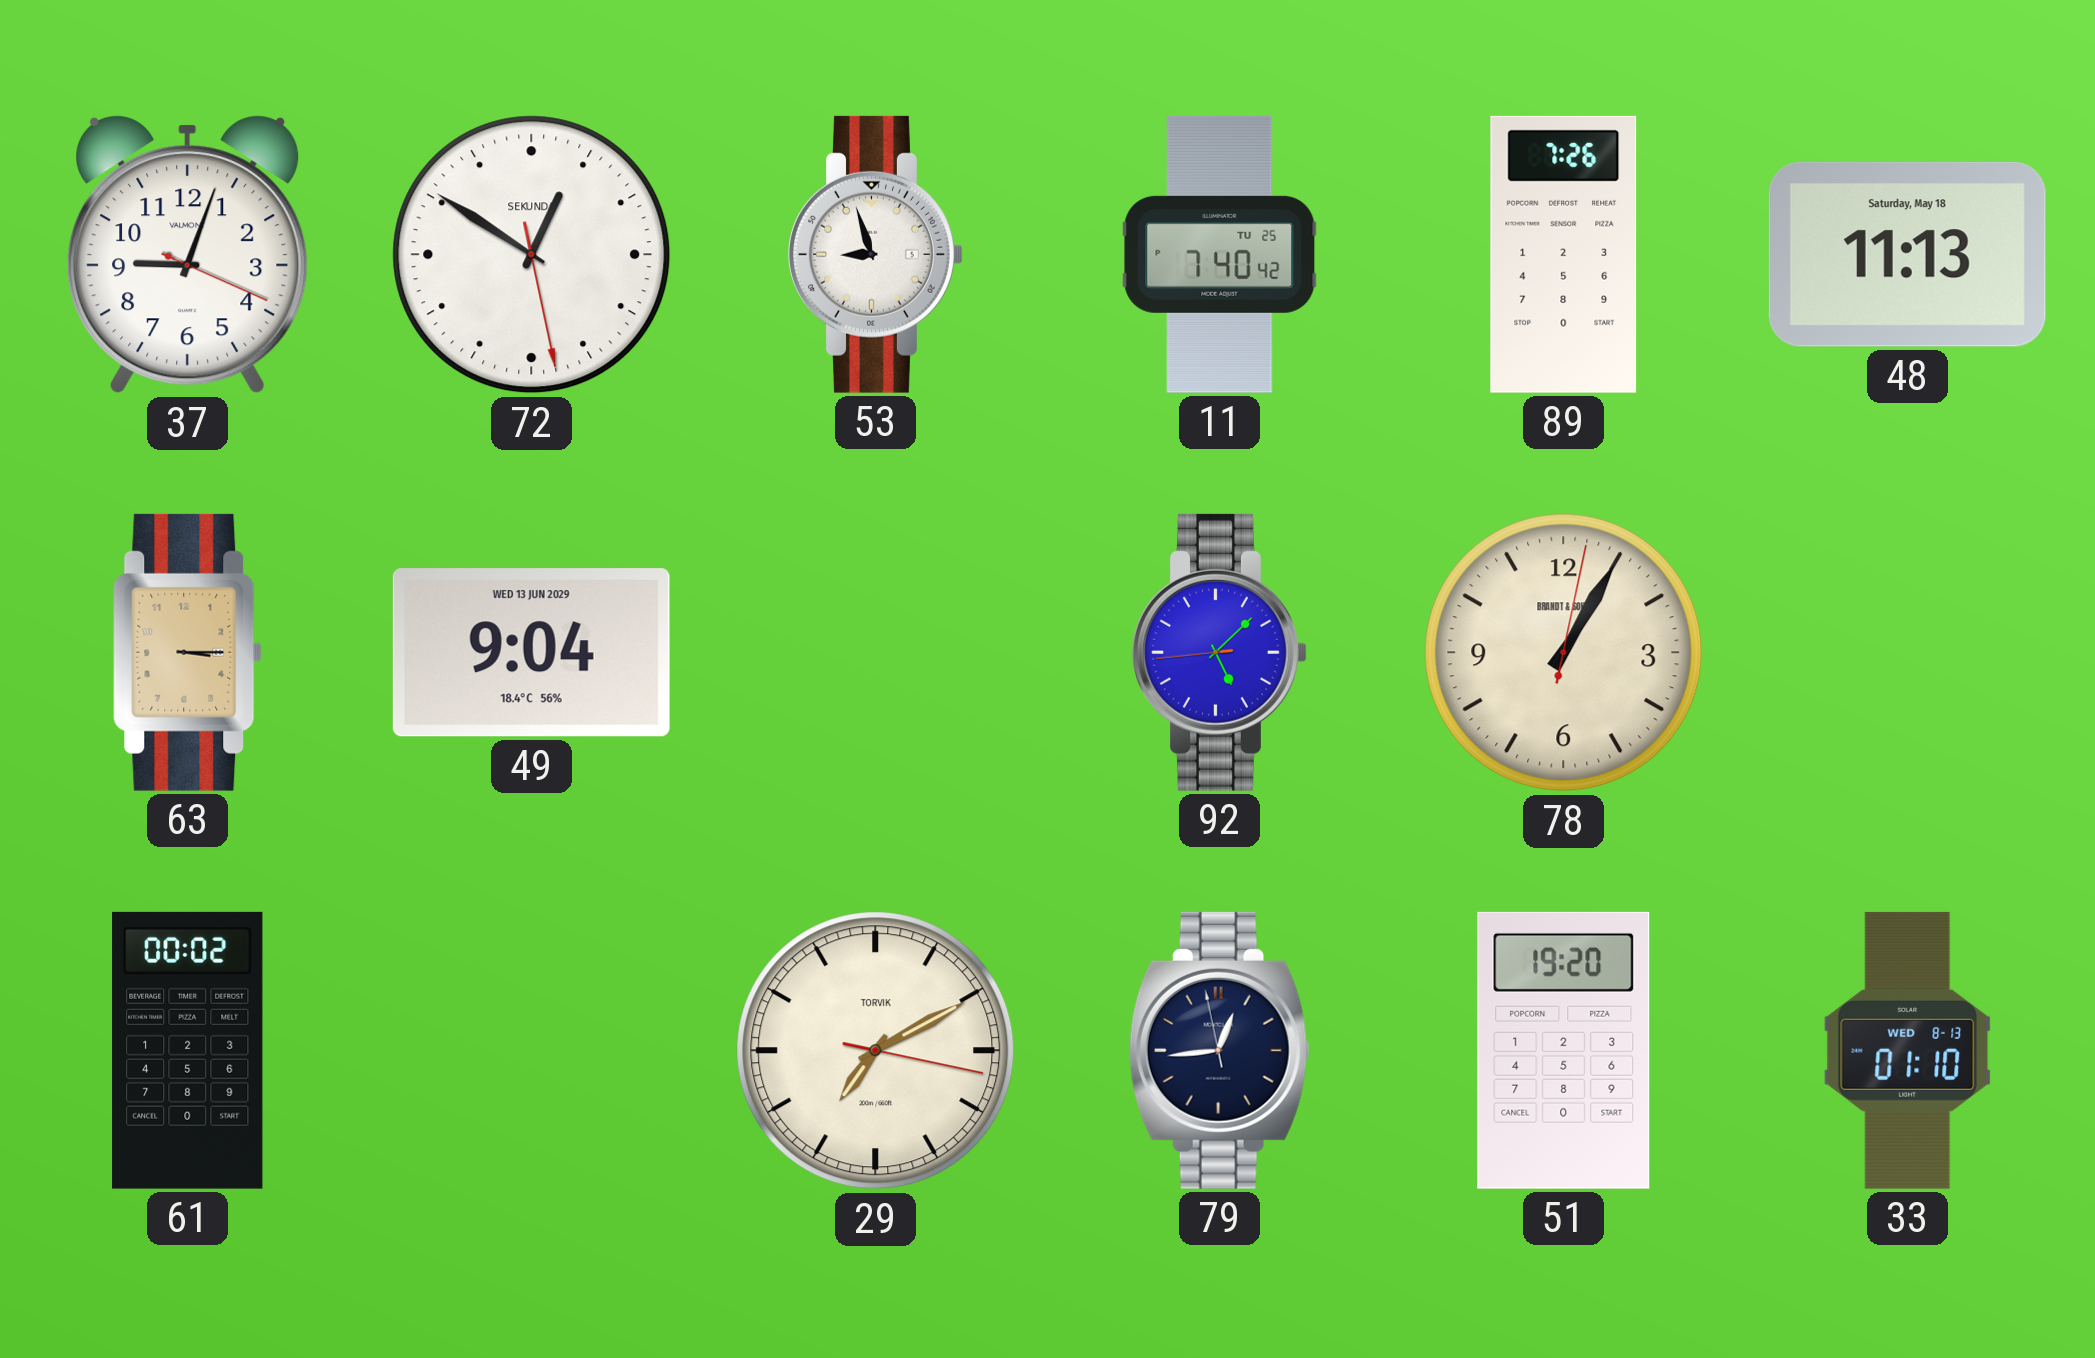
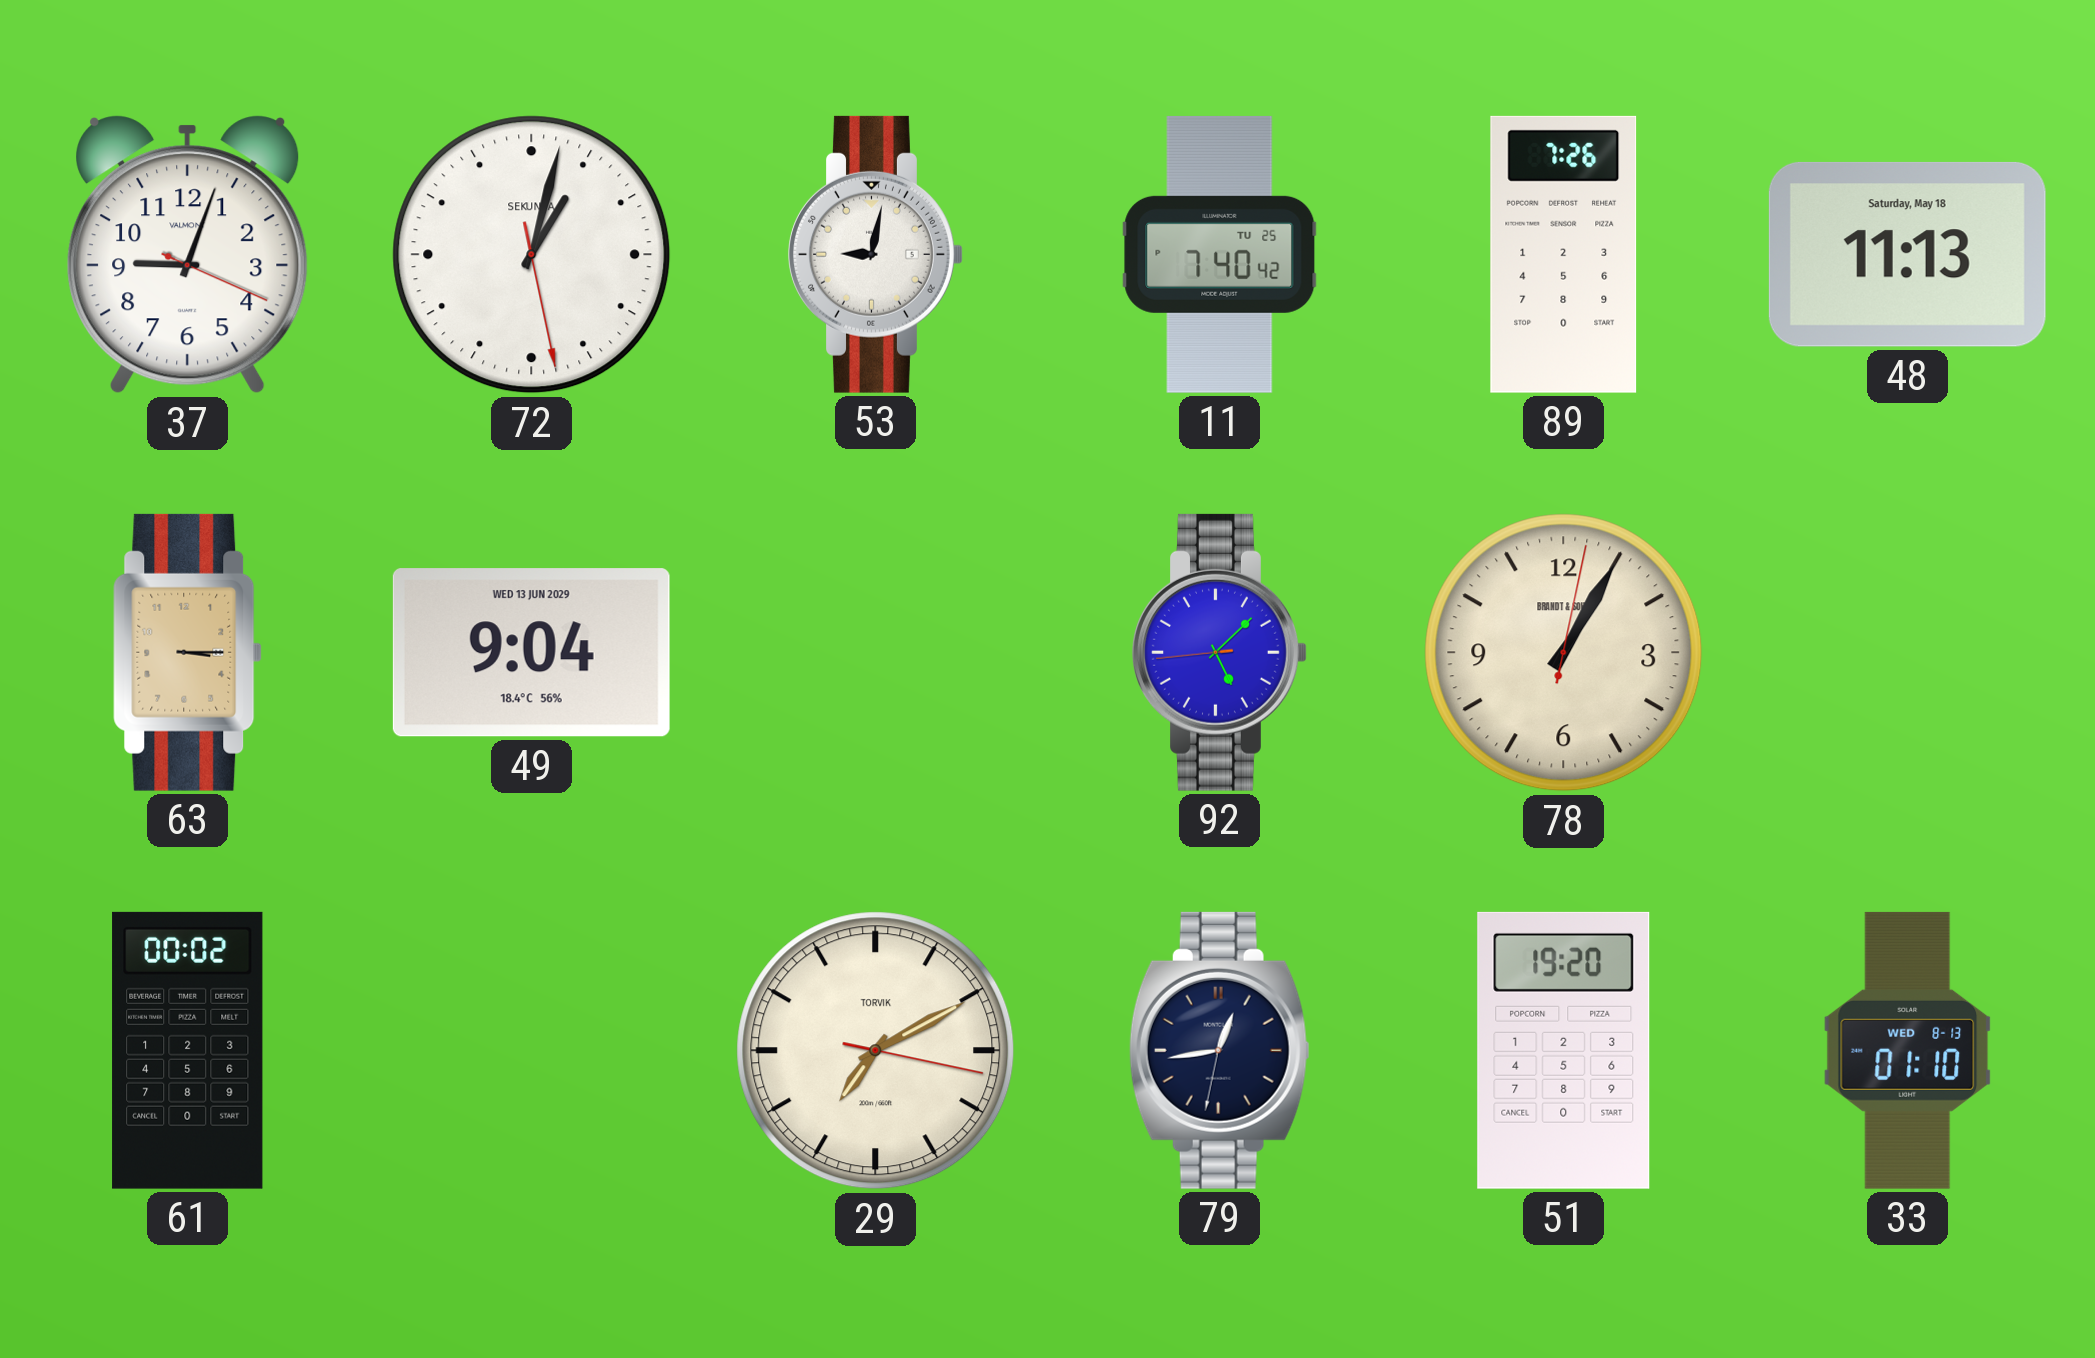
72: 12:50 -> 1:02
53: 8:57 -> 9:02
79: 12:43:58 -> 12:43:32
